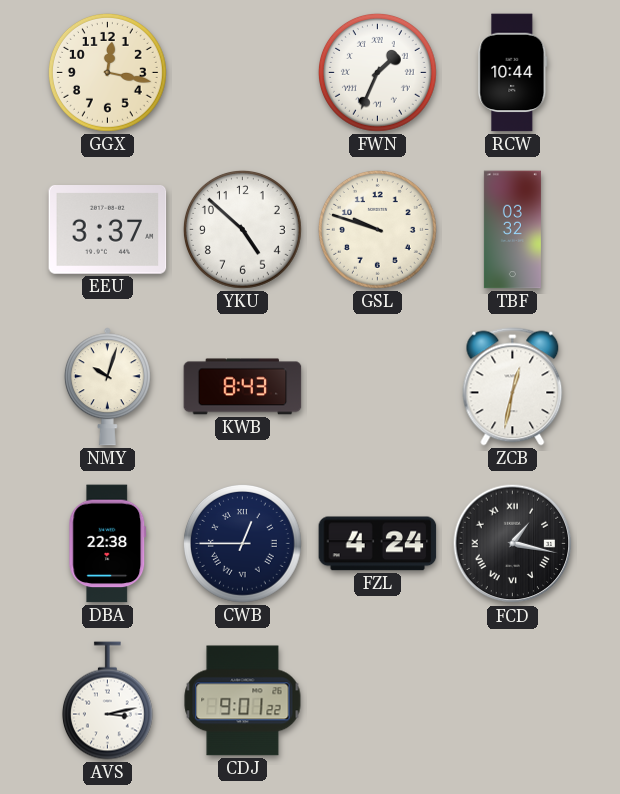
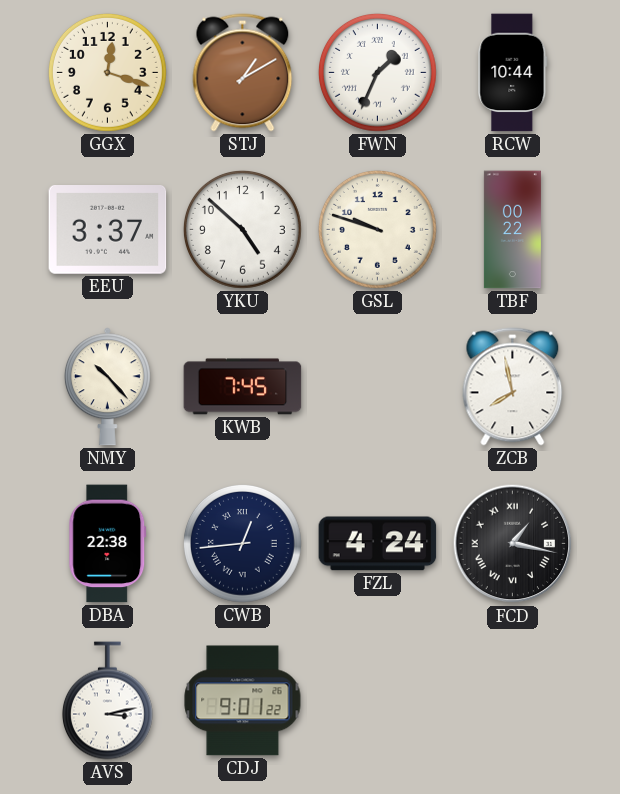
GGX: 12:17 -> 12:18
STJ: none -> 1:10
TBF: 03:32 -> 00:22
NMY: 10:03 -> 10:23
KWB: 8:43 -> 7:45
ZCB: 12:32 -> 7:58
CWB: 12:45 -> 12:44
